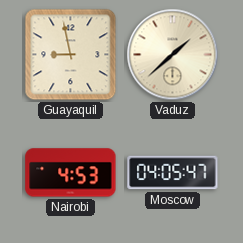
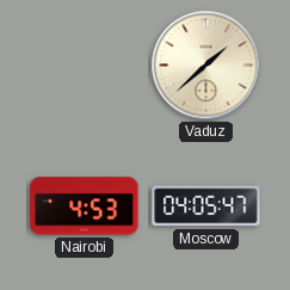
Guayaquil: 8:58 -> none
